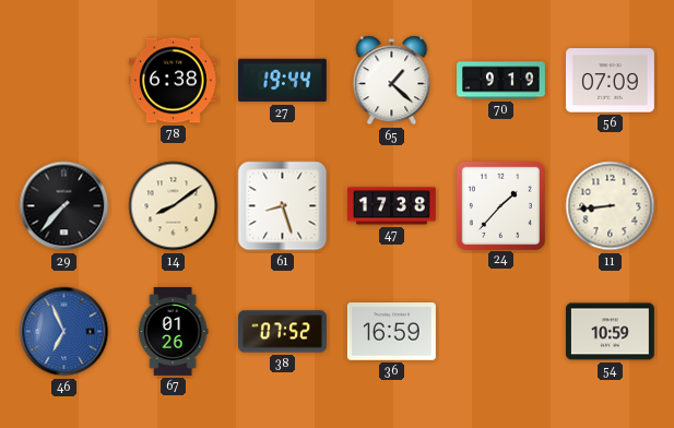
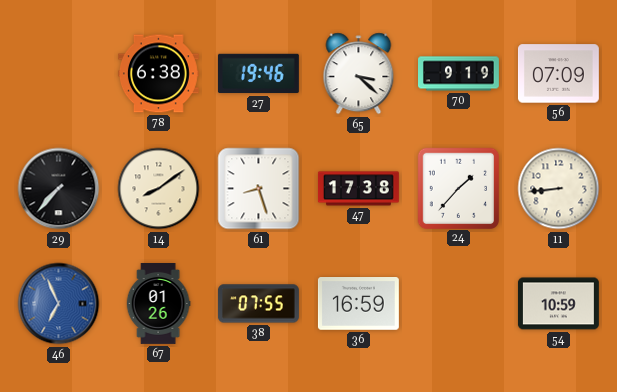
27: 19:44 -> 19:46
65: 1:22 -> 3:22
38: 07:52 -> 07:55
